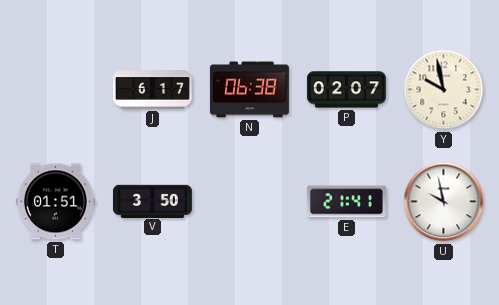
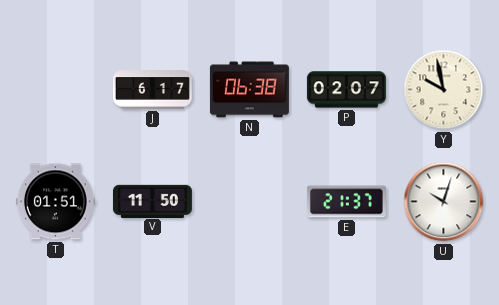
V: 3:50 -> 11:50
E: 21:41 -> 21:37
U: 9:58 -> 10:03
